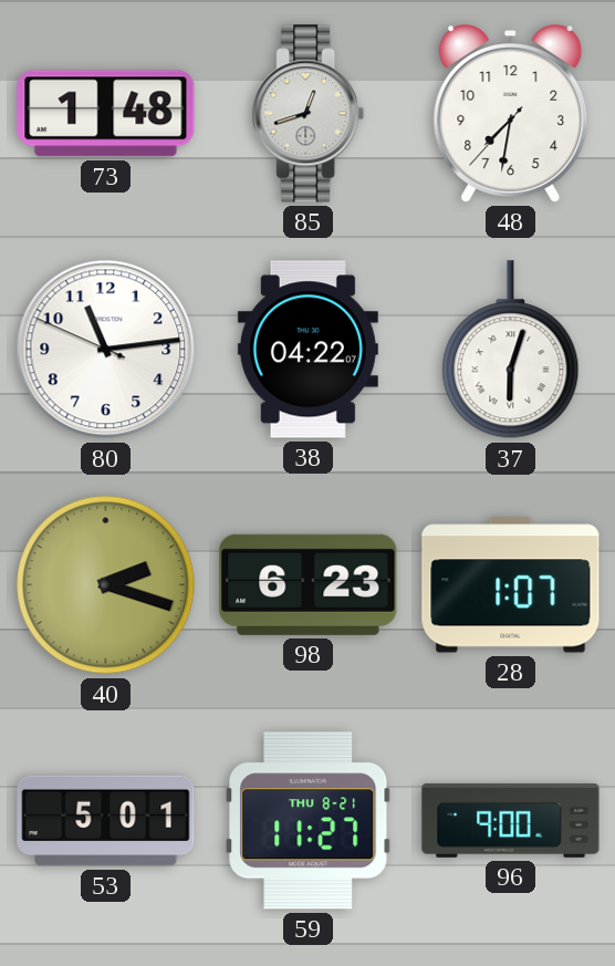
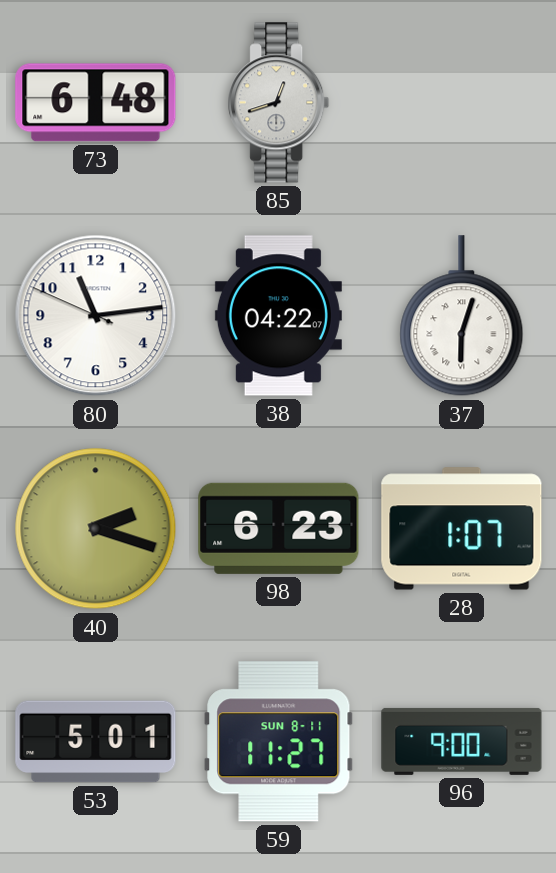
73: 1:48 -> 6:48
48: 7:31 -> none
59 date: THU 8-21 -> SUN 8-11
